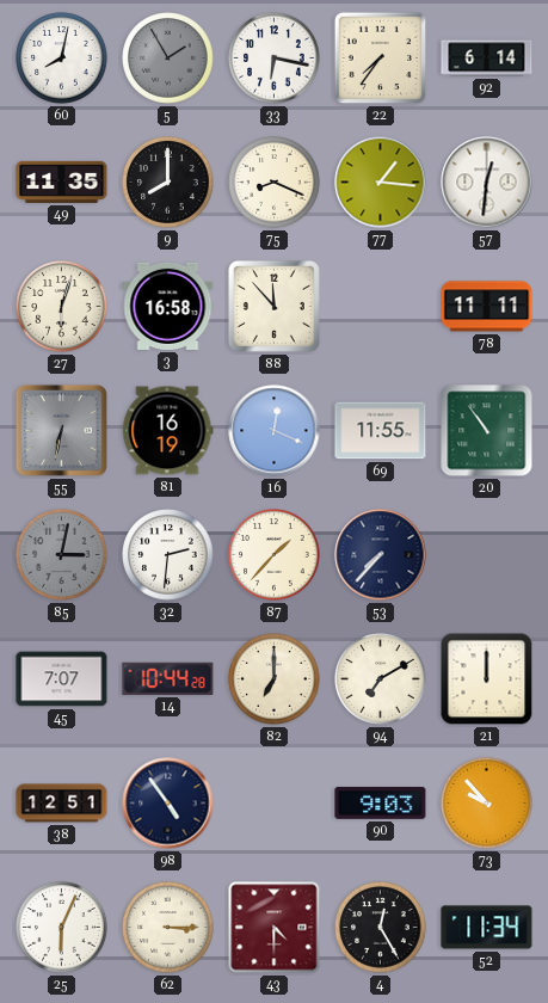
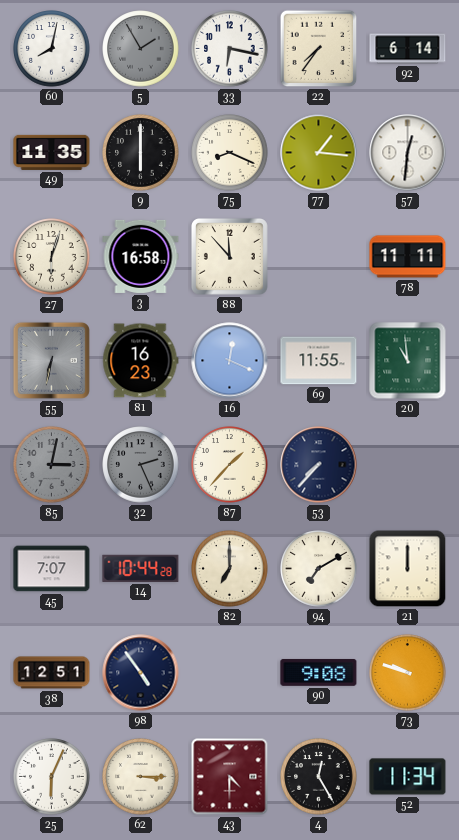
9: 8:00 -> 6:00
81: 16:19 -> 16:23
20: 10:54 -> 10:59
32: 2:31 -> 2:26
32 dial: white -> grey
90: 9:03 -> 9:08
73: 9:53 -> 9:48
